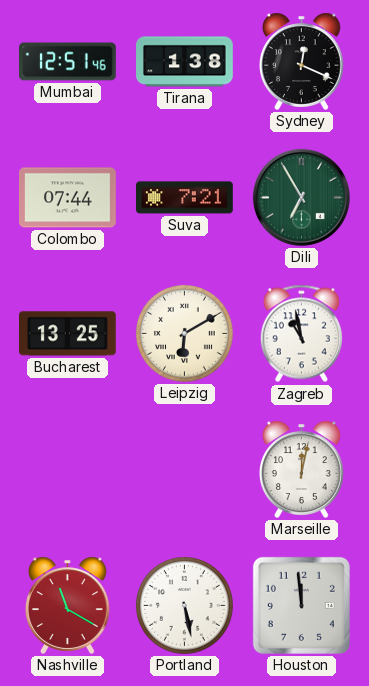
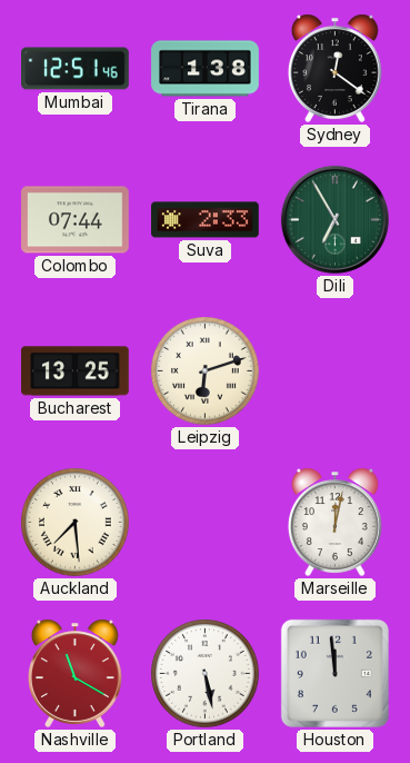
Sydney: 12:19 -> 12:21
Suva: 7:21 -> 2:33
Leipzig: 6:10 -> 6:12
Zagreb: 10:58 -> none
Auckland: none -> 7:29
